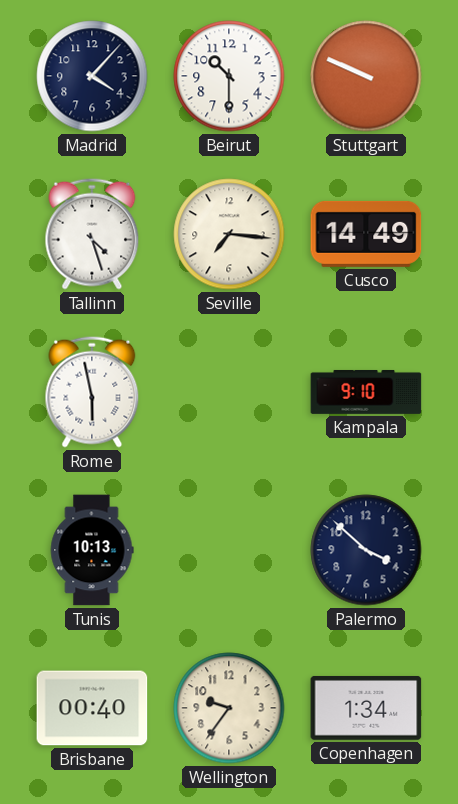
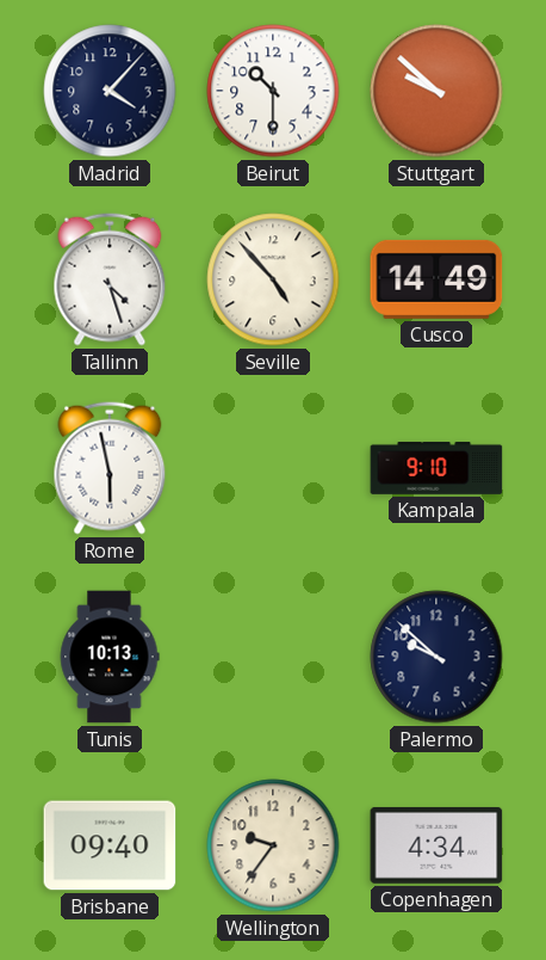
Stuttgart: 9:49 -> 9:52
Seville: 7:16 -> 4:53
Palermo: 3:52 -> 9:52
Brisbane: 00:40 -> 09:40
Copenhagen: 1:34 -> 4:34
